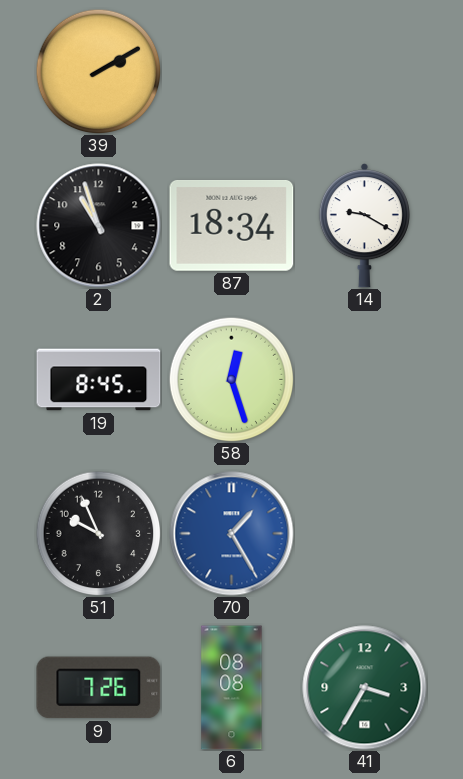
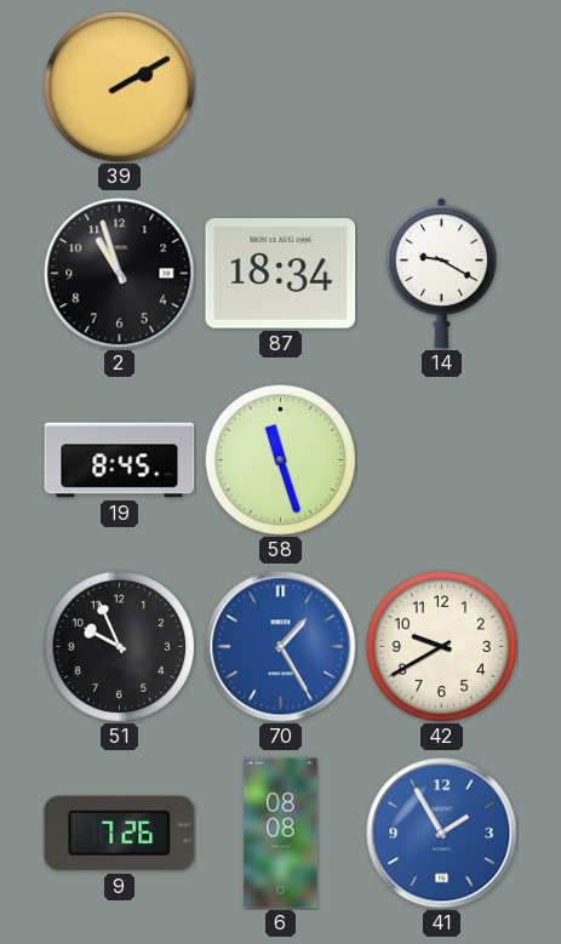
58: 12:27 -> 11:27
42: none -> 9:40
41: 3:35 -> 1:55
41 dial: green -> blue
